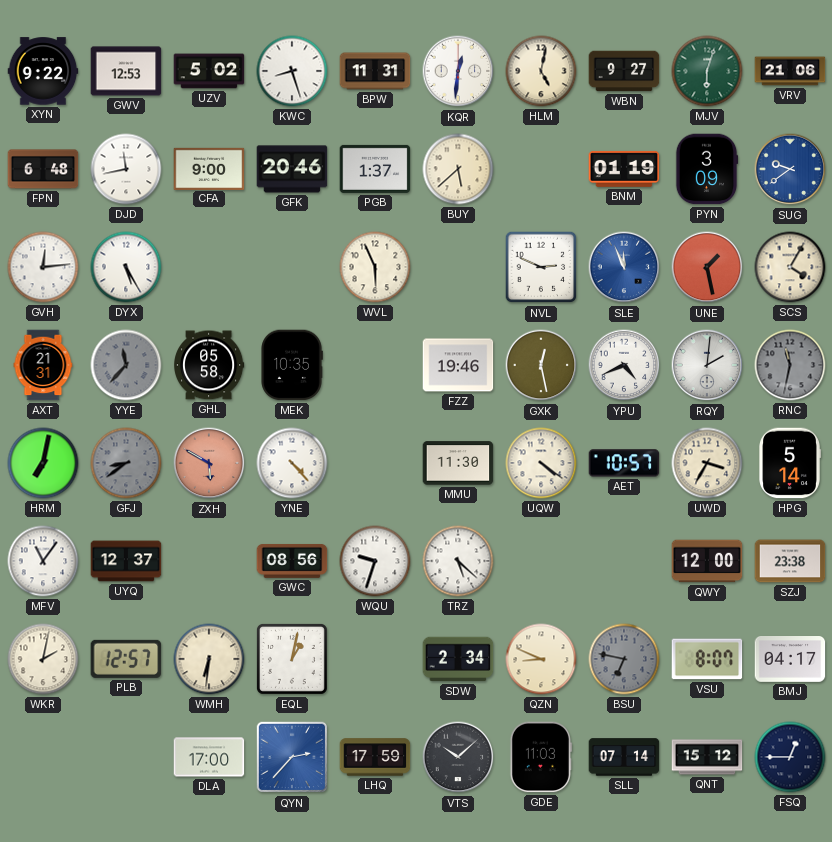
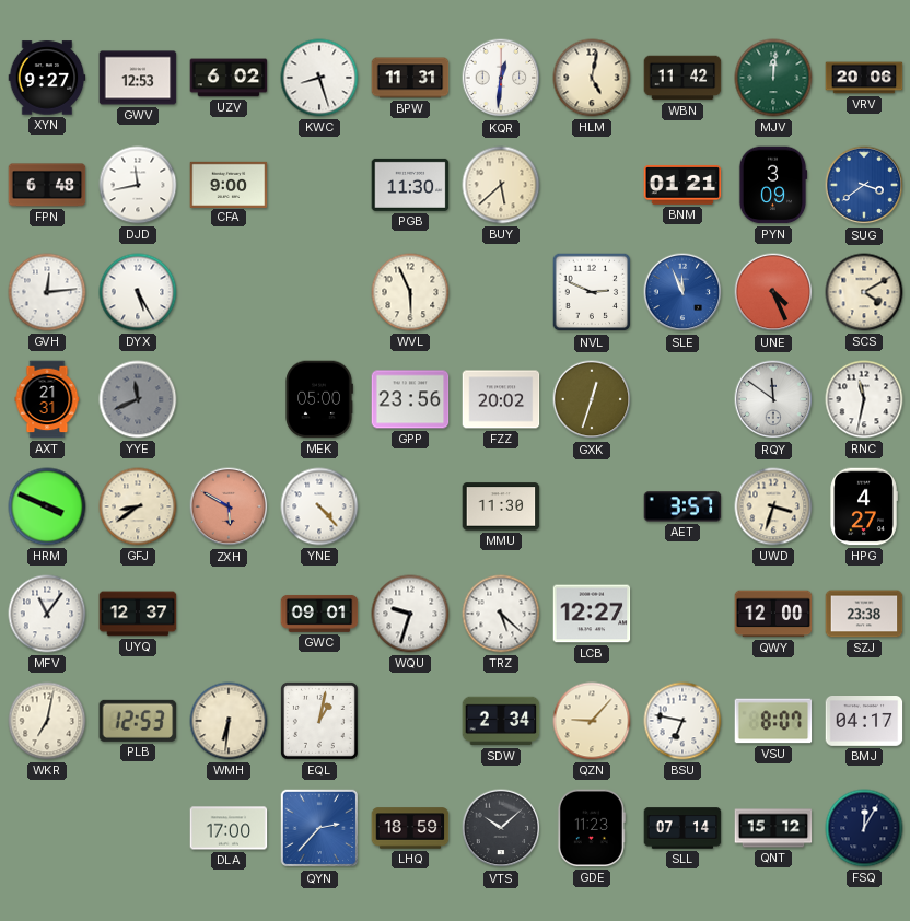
XYN: 9:22 -> 9:27
UZV: 5:02 -> 6:02
WBN: 9:27 -> 11:42
MJV: 6:03 -> 12:01
VRV: 21:06 -> 20:06
GFK: 20:46 -> none
PGB: 1:37 -> 11:30
BNM: 01:19 -> 01:21
SUG: 9:39 -> 3:39
UNE: 1:28 -> 4:26
SCS: 4:05 -> 4:10
YYE: 11:37 -> 11:41
GHL: 05:58 -> none
MEK: 10:35 -> 05:00
GPP: none -> 23:56
FZZ: 19:46 -> 20:02
GXK: 12:28 -> 12:33
YPU: 4:41 -> none
RQY: 2:01 -> 11:51
RNC dial: grey -> white
HRM: 7:02 -> 3:49
GFJ dial: grey -> cream
UQW: 4:21 -> none
AET: 10:57 -> 3:57
UWD: 3:35 -> 3:33
HPG: 5:14 -> 4:27
GWC: 08:56 -> 09:01
LCB: none -> 12:27
WKR: 2:02 -> 7:02
PLB: 12:57 -> 12:53
QZN: 8:49 -> 9:07
BSU dial: grey -> white
LHQ: 17:59 -> 18:59
GDE: 11:03 -> 11:23
FSQ: 12:45 -> 12:05
